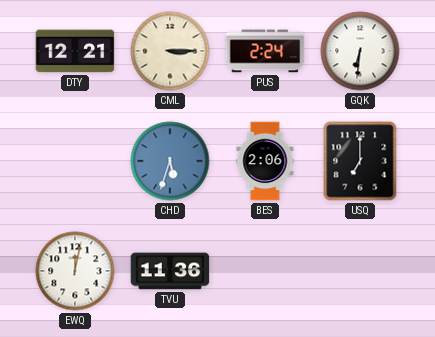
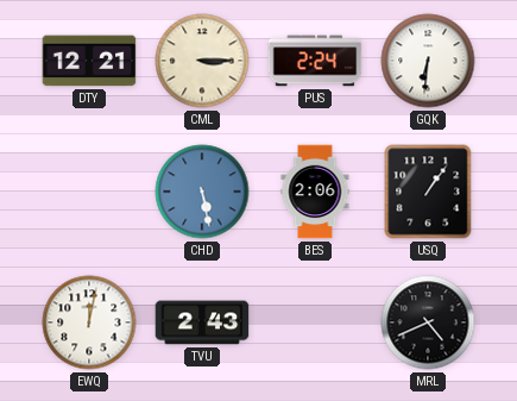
CHD: 5:33 -> 5:28
USQ: 7:00 -> 1:06
TVU: 11:36 -> 2:43
MRL: none -> 4:41
